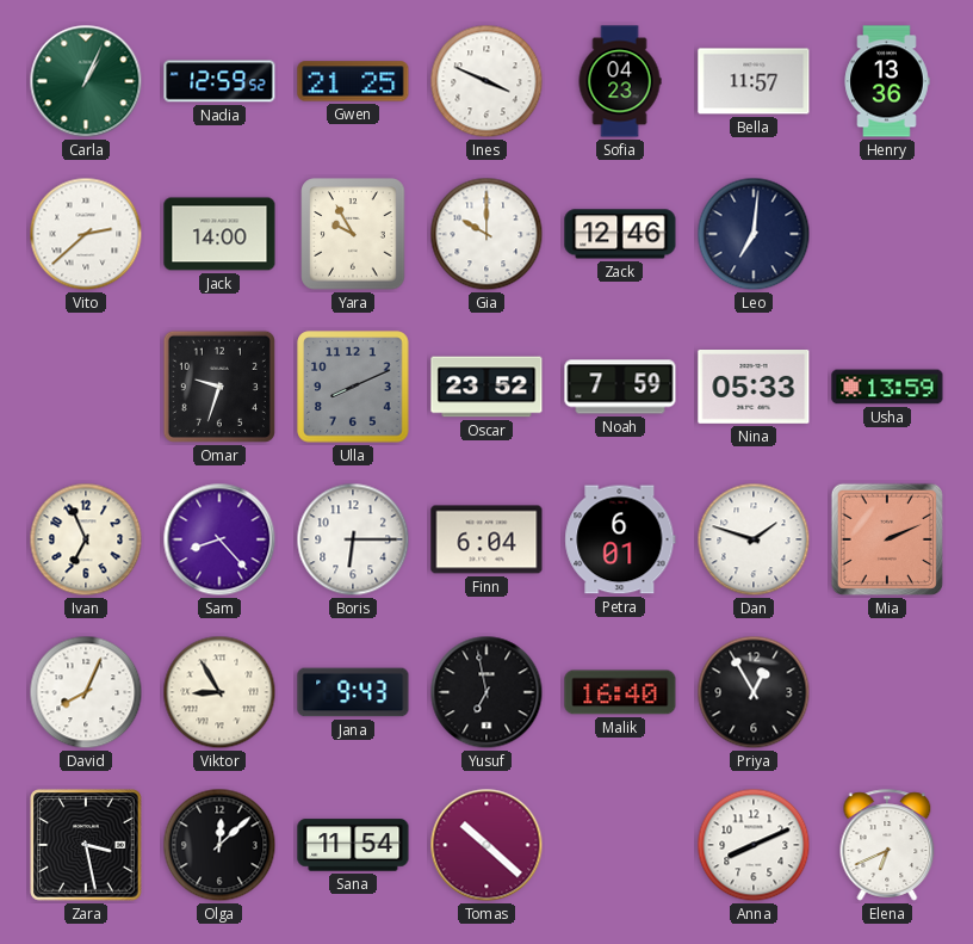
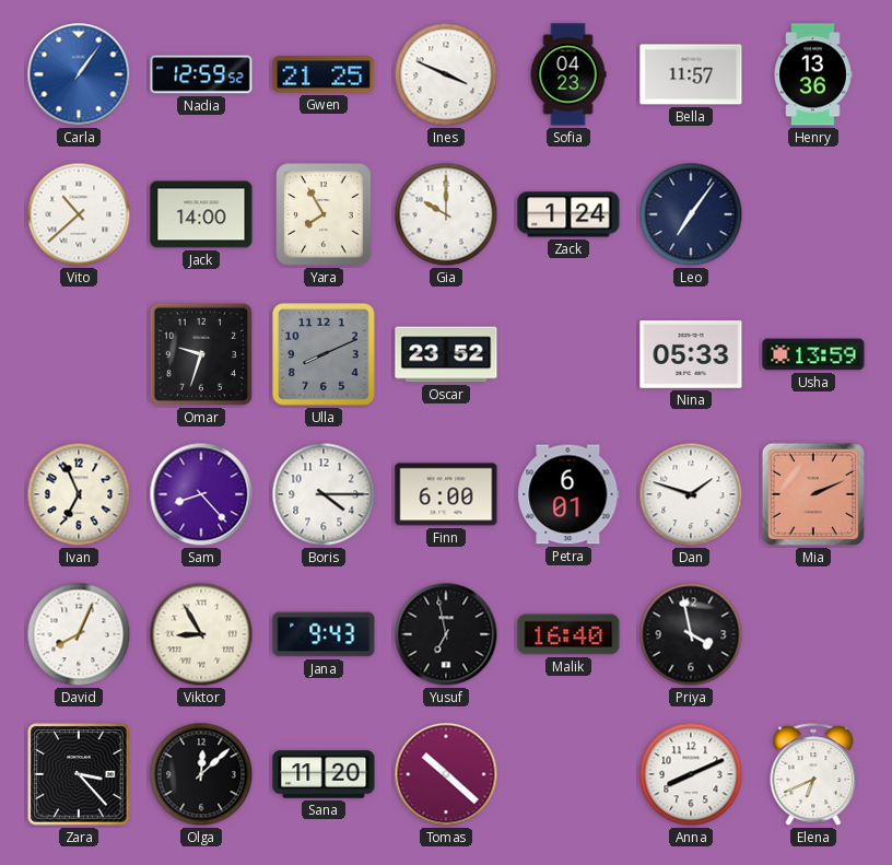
Carla: 1:04 -> 1:06
Carla dial: green -> blue
Vito: 2:38 -> 10:38
Yara: 9:55 -> 7:55
Zack: 12:46 -> 1:24
Leo: 7:01 -> 7:06
Noah: 7:59 -> none
Boris: 6:15 -> 4:15
Finn: 6:04 -> 6:00
Priya: 12:55 -> 3:58
Zara: 3:28 -> 3:23
Sana: 11:54 -> 11:20
